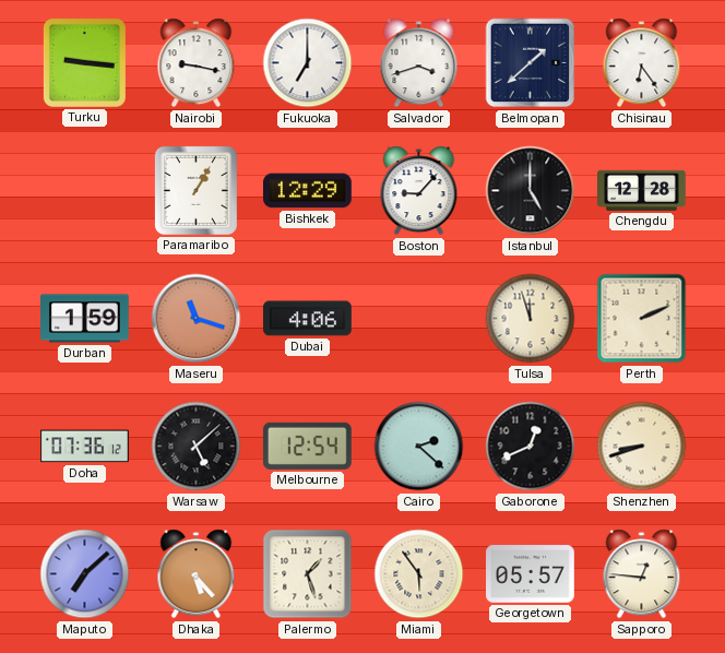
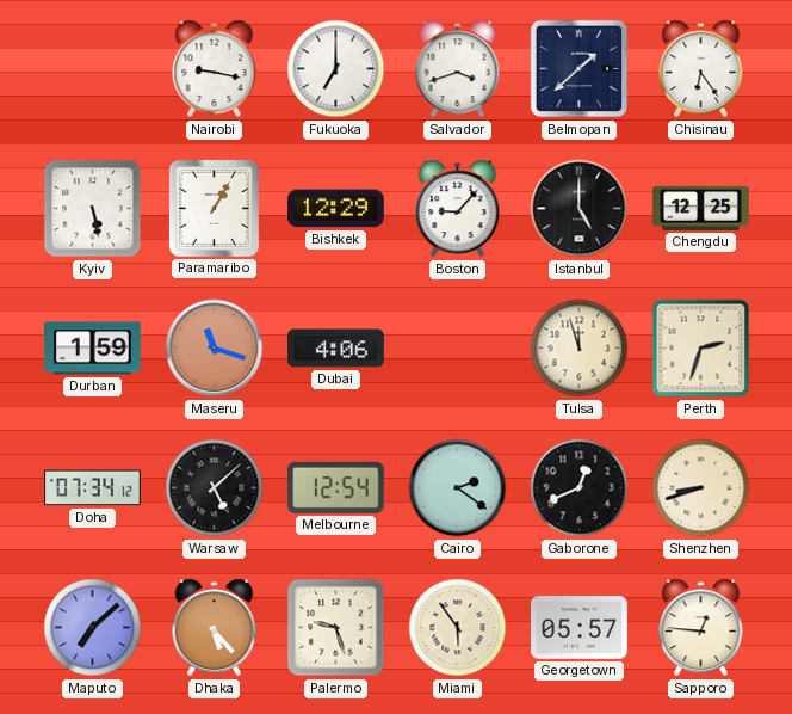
Turku: 9:16 -> none
Kyiv: none -> 5:28
Chengdu: 12:28 -> 12:25
Perth: 2:11 -> 2:33
Doha: 07:36 -> 07:34
Cairo: 2:22 -> 2:21
Palermo: 1:27 -> 9:27
